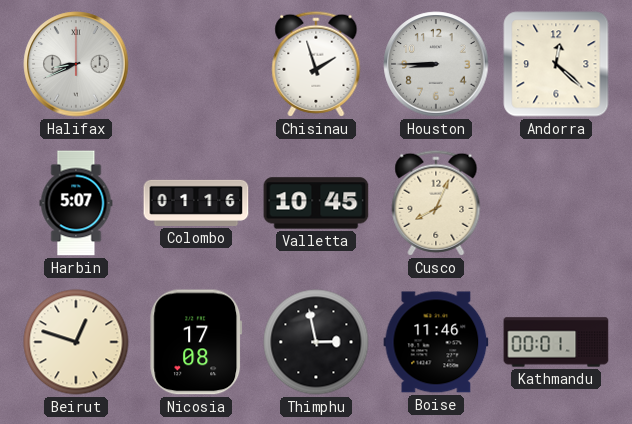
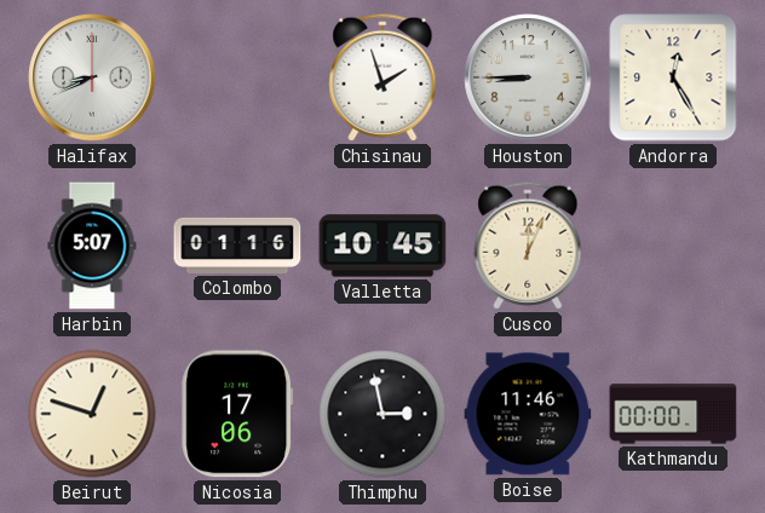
Andorra: 12:22 -> 12:25
Cusco: 8:04 -> 12:04
Nicosia: 17:08 -> 17:06
Kathmandu: 00:01 -> 00:00
